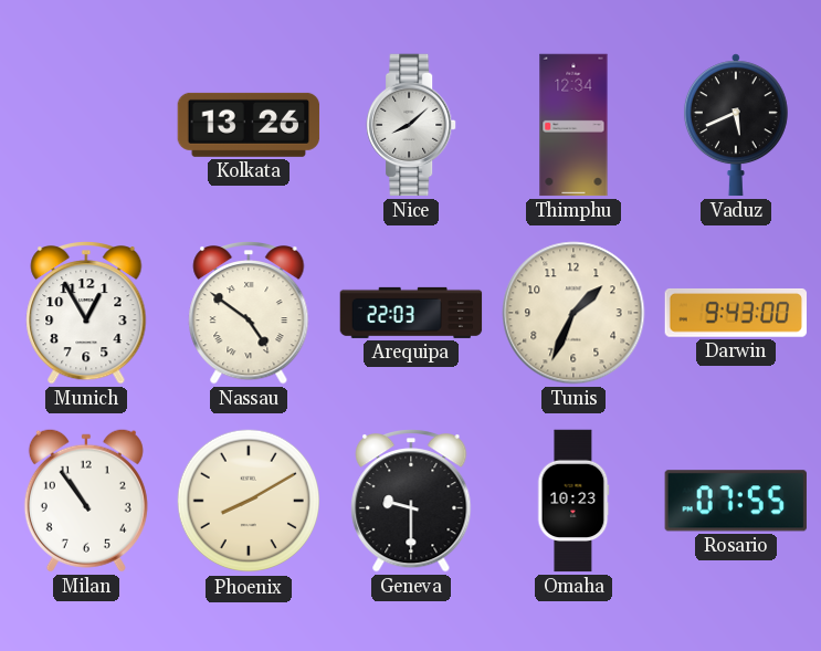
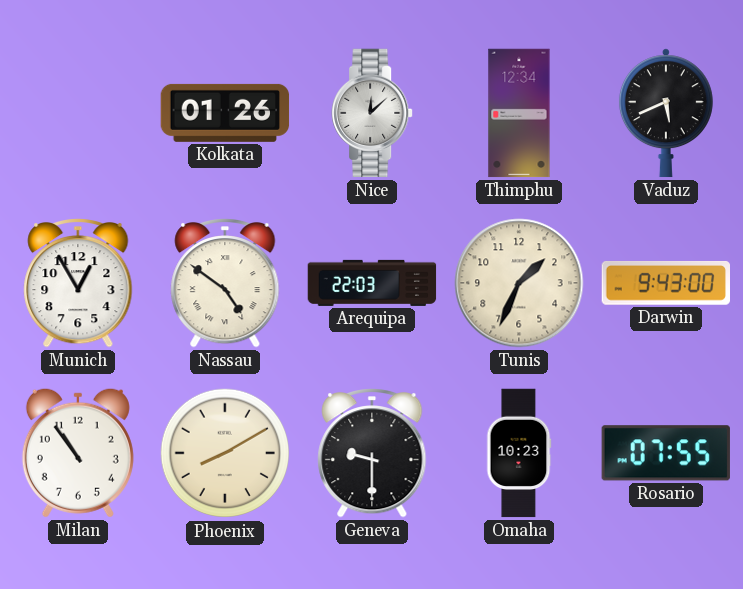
Kolkata: 13:26 -> 01:26
Nice: 8:08 -> 12:08
